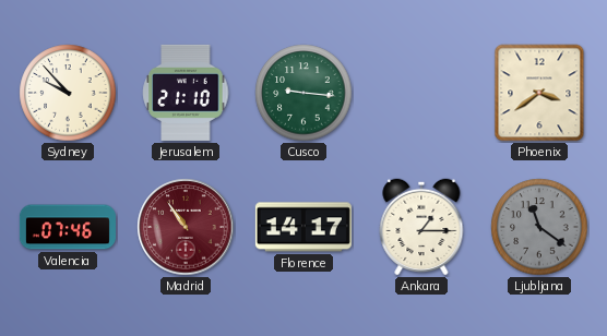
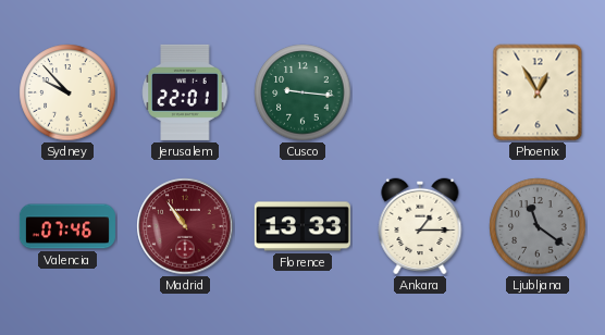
Jerusalem: 21:10 -> 22:01
Phoenix: 3:39 -> 12:55
Florence: 14:17 -> 13:33
